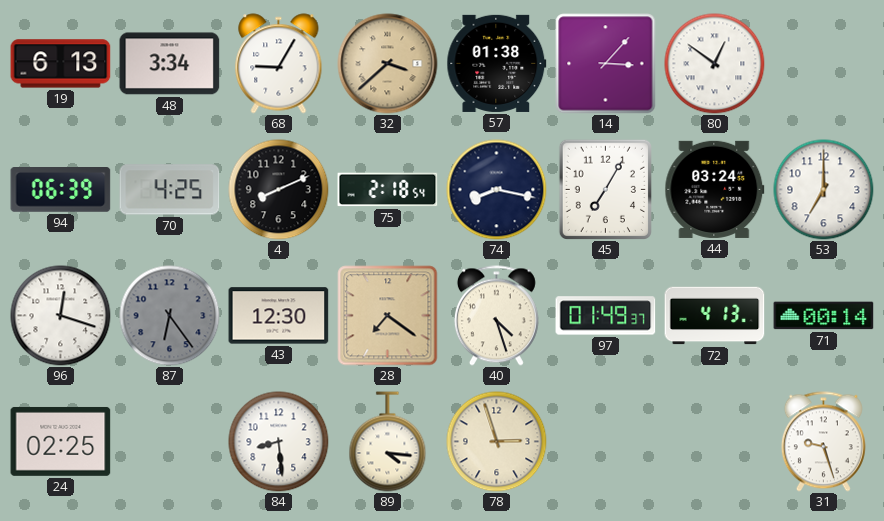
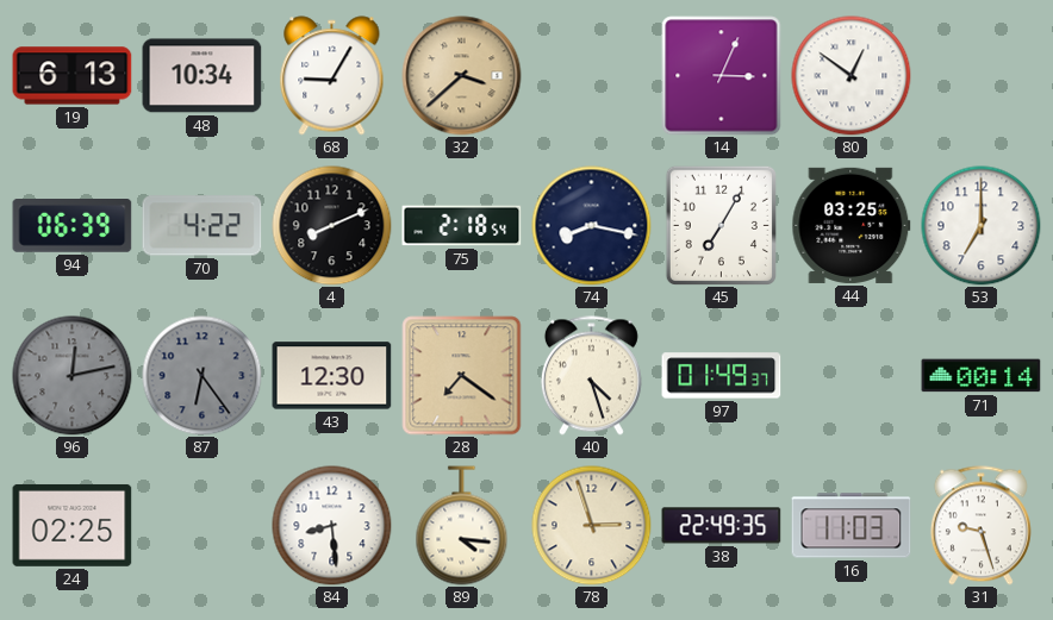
48: 3:34 -> 10:34
57: 01:38 -> none
14: 3:07 -> 3:04
70: 4:25 -> 4:22
44: 03:24 -> 03:25
96: 12:18 -> 12:13
96 dial: white -> grey
72: 4:13 -> none
38: none -> 22:49
16: none -> 11:03
